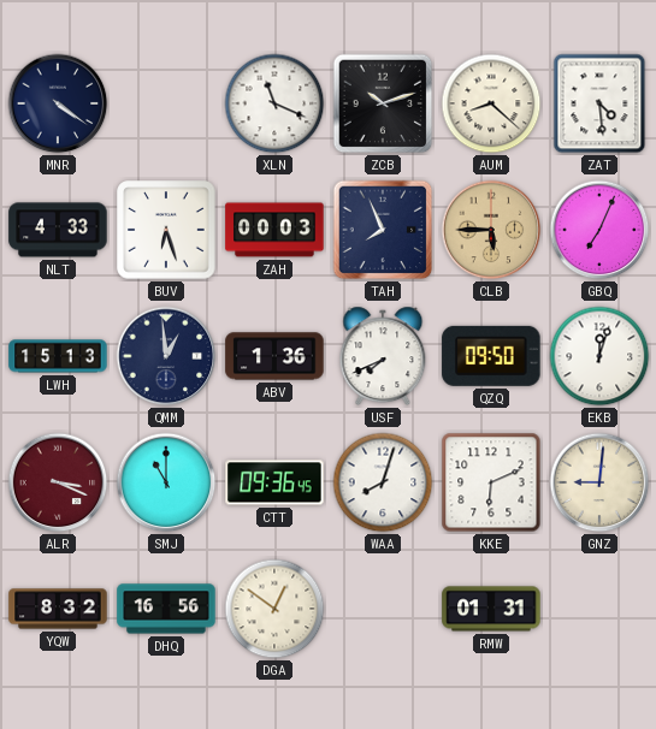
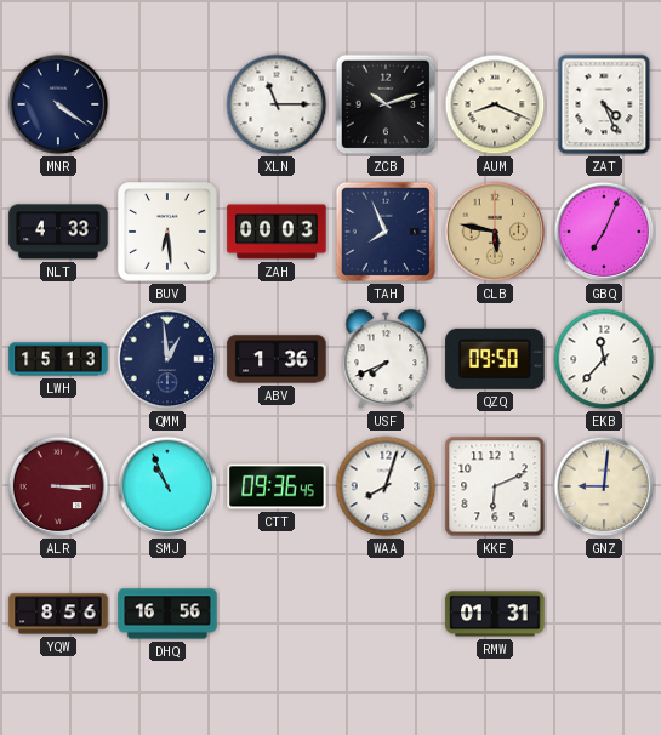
XLN: 11:19 -> 11:15
AUM: 8:22 -> 8:19
ZAT: 4:29 -> 4:26
BUV: 6:27 -> 6:29
CLB: 5:45 -> 5:47
EKB: 12:03 -> 11:37
ALR: 3:19 -> 3:15
SMJ: 11:00 -> 10:56
YQW: 8:32 -> 8:56
DGA: 12:51 -> none
